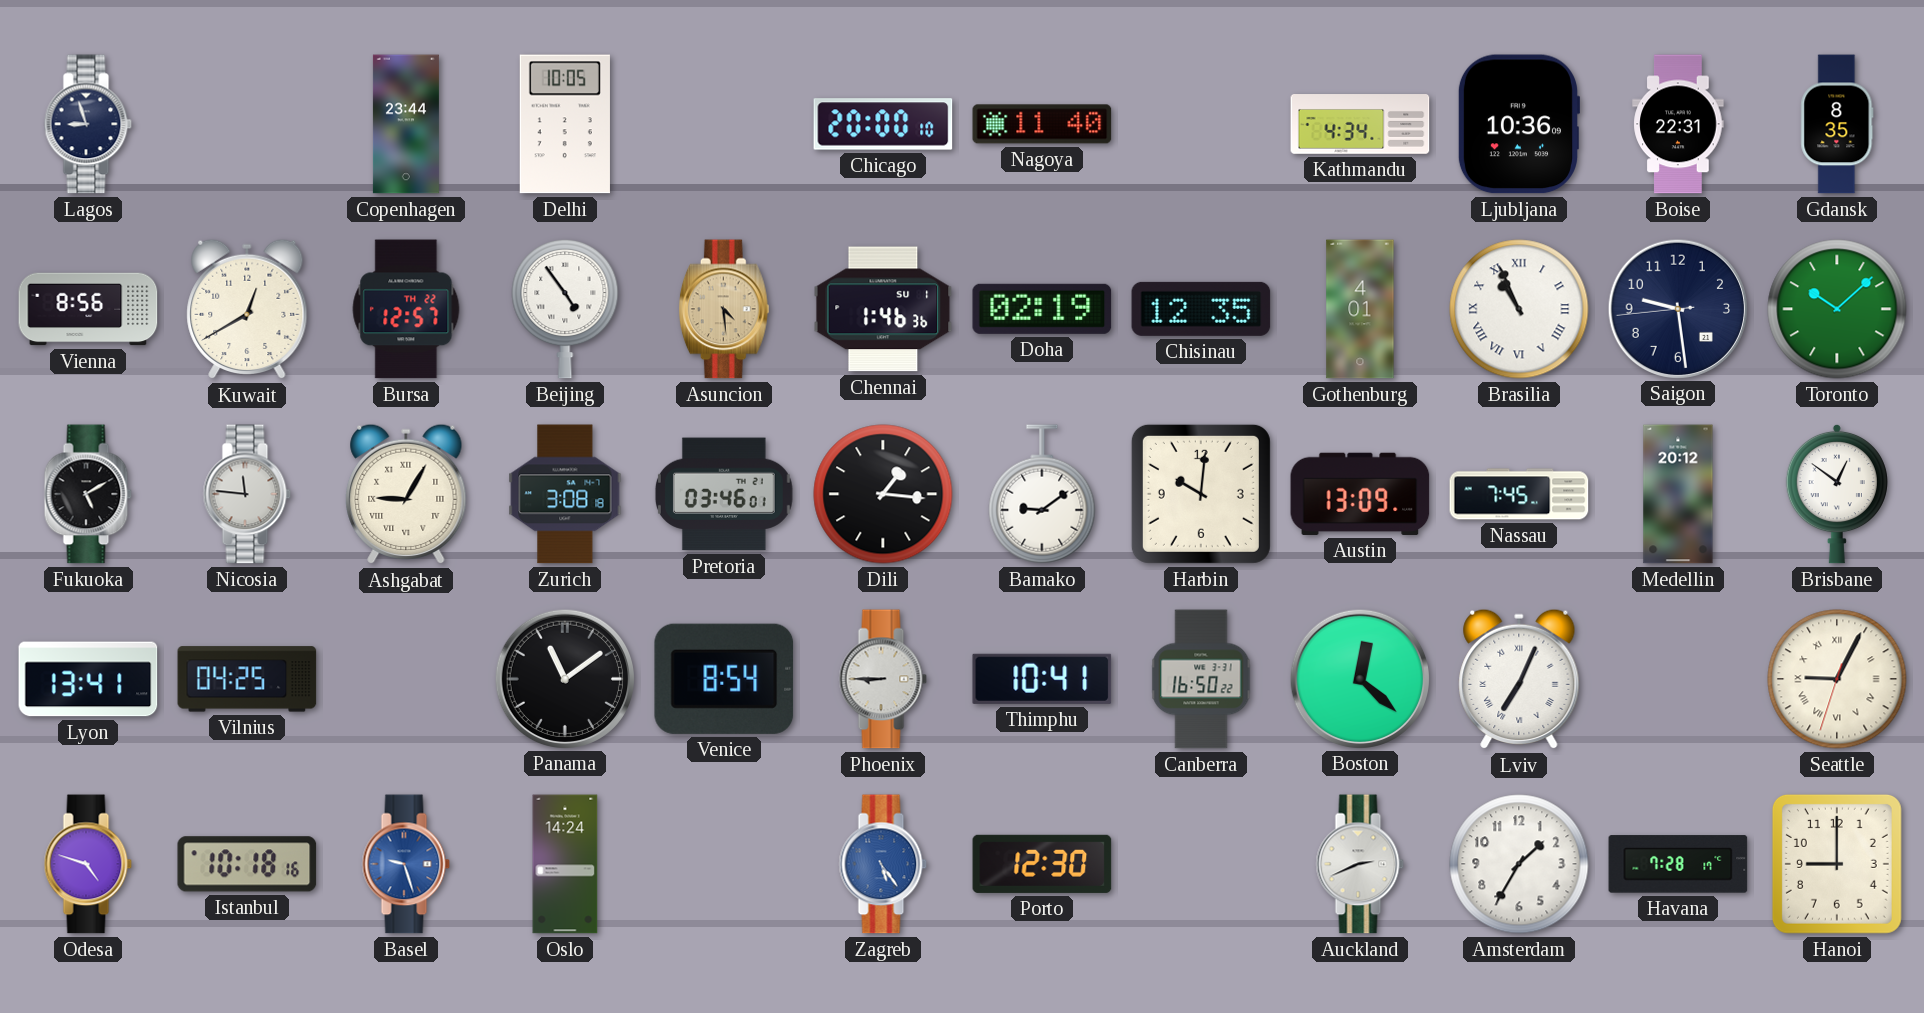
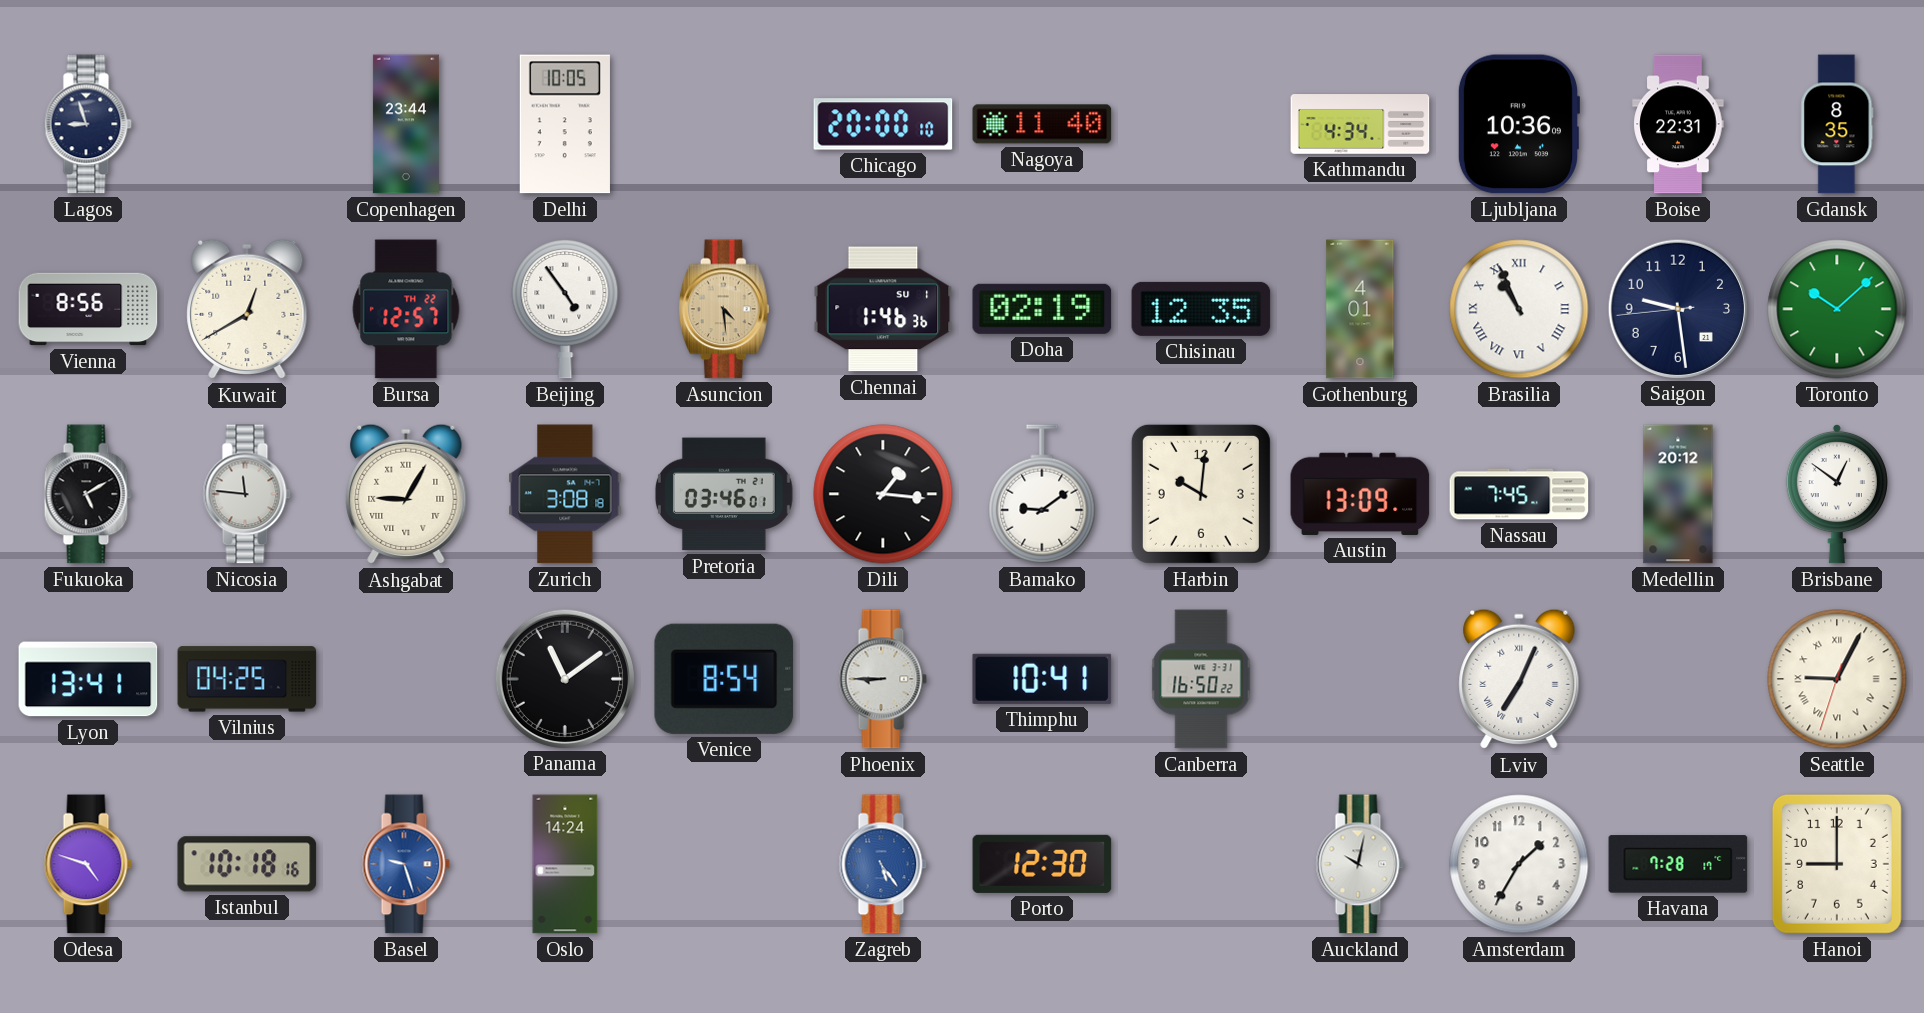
Boston: 12:22 -> none
Auckland: 2:41 -> 10:02
